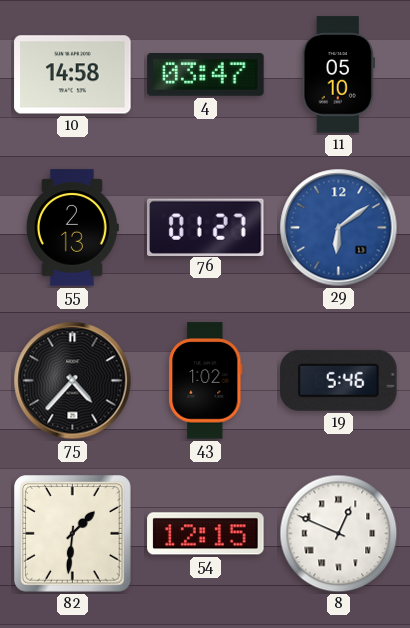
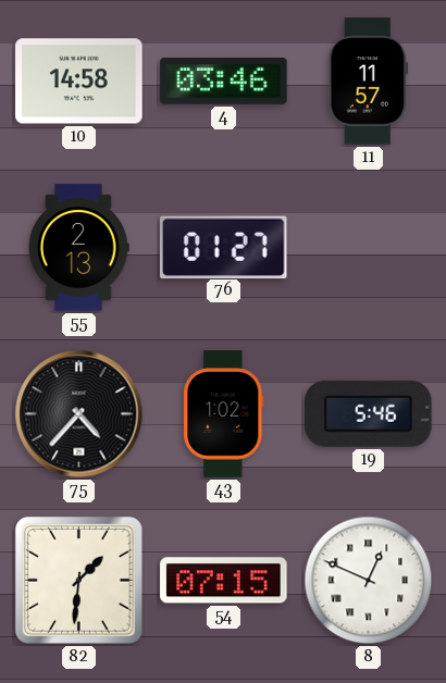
4: 03:47 -> 03:46
11: 05:10 -> 11:57
29: 6:09 -> none
54: 12:15 -> 07:15
